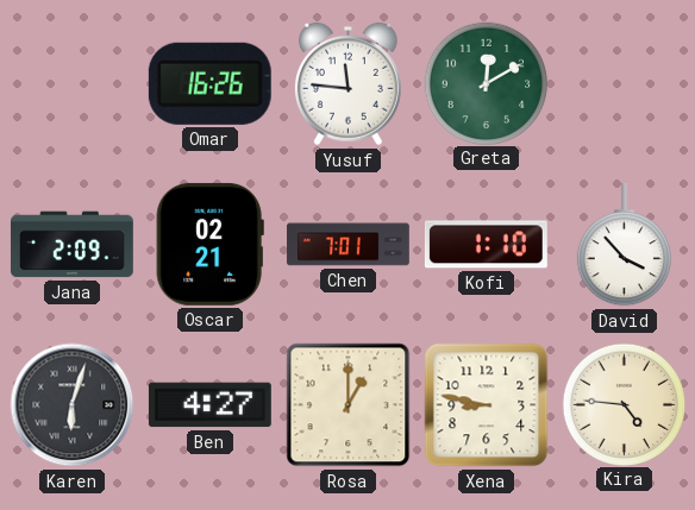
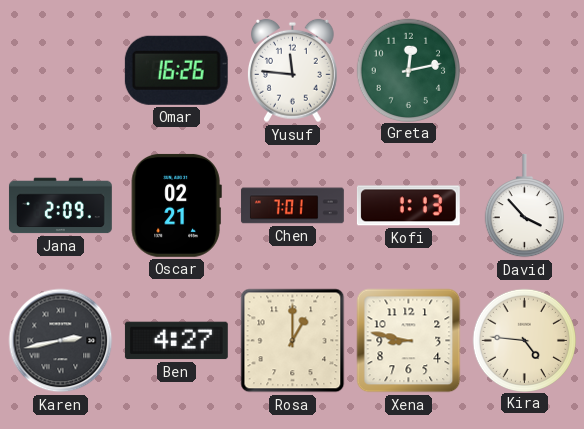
Greta: 12:10 -> 12:13
Kofi: 1:10 -> 1:13
Karen: 6:03 -> 2:43
